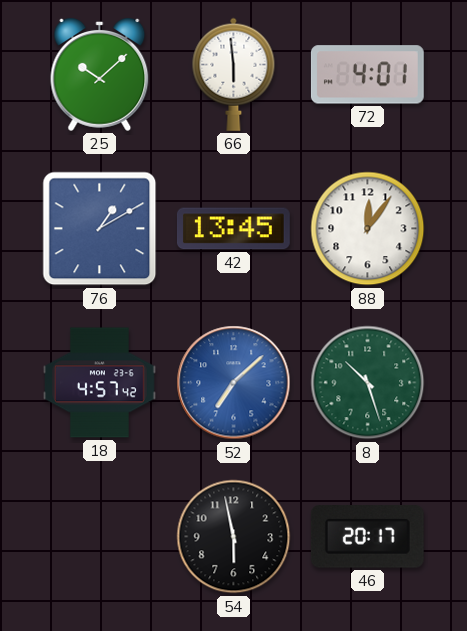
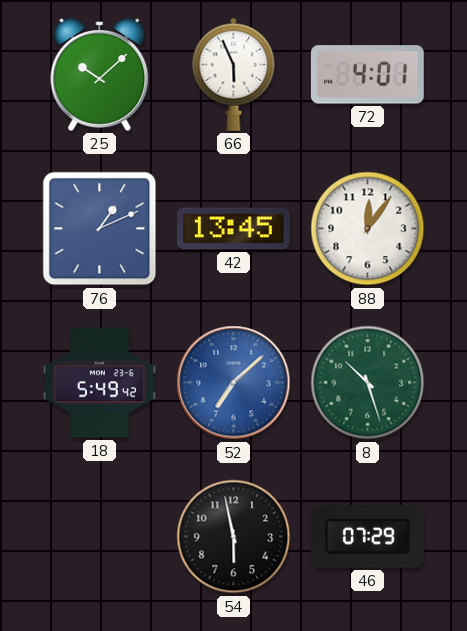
66: 5:59 -> 5:56
76: 1:10 -> 1:11
18: 4:57 -> 5:49
46: 20:17 -> 07:29
